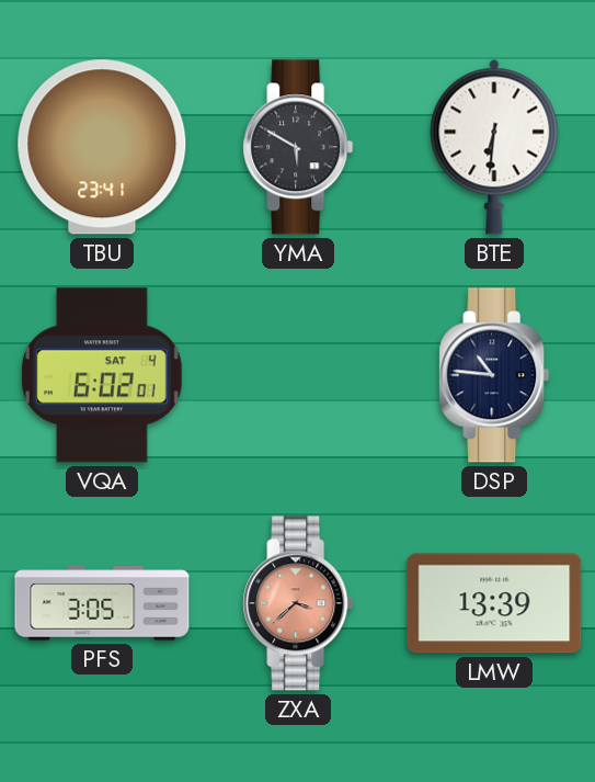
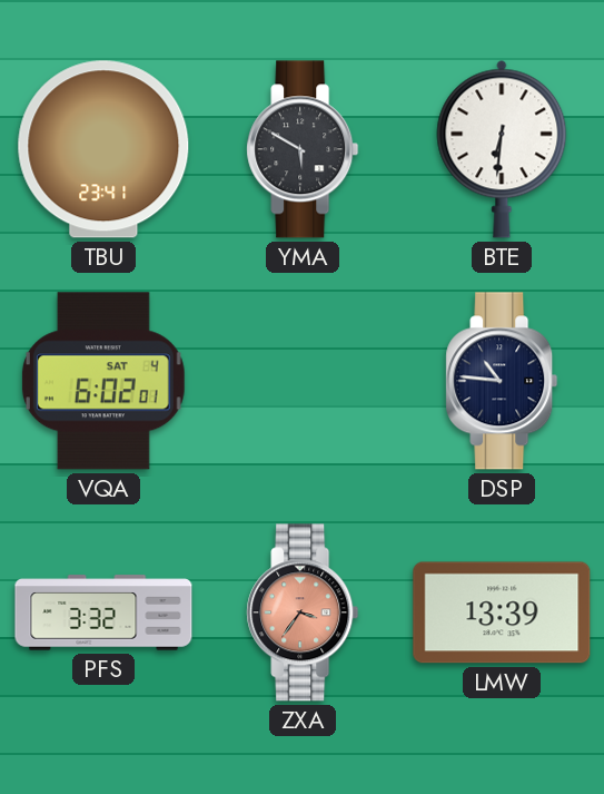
PFS: 3:05 -> 3:32
ZXA: 3:38 -> 3:36
